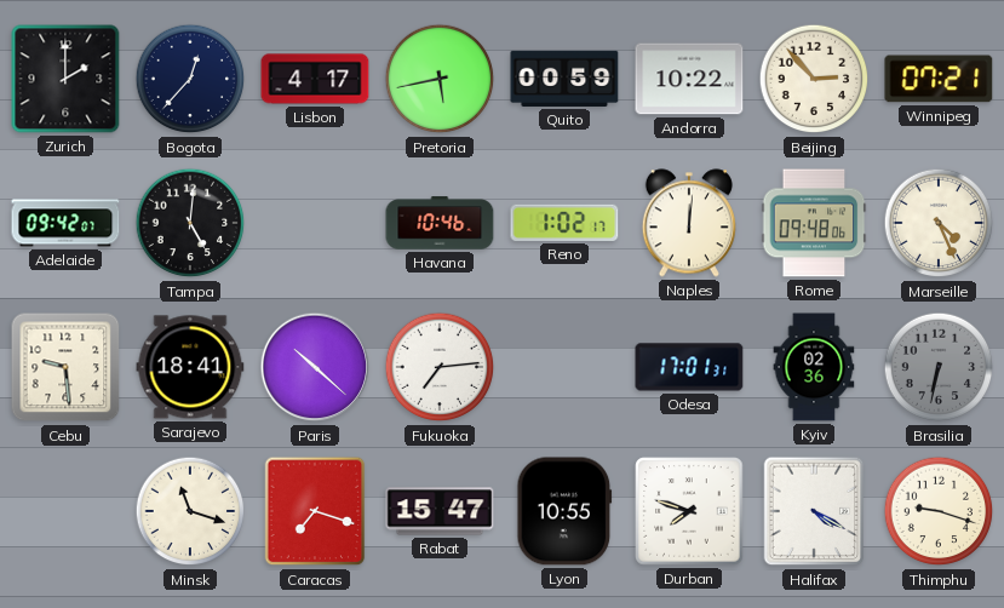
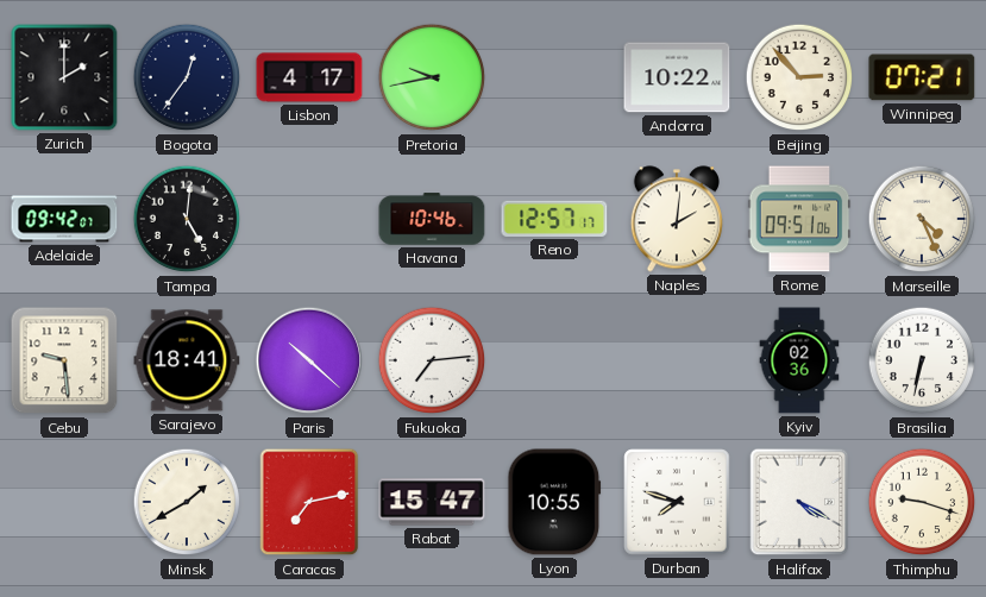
Bogota: 12:37 -> 12:36
Pretoria: 5:43 -> 9:43
Quito: 00:59 -> none
Reno: 1:02 -> 12:57
Naples: 12:01 -> 2:01
Rome: 09:48 -> 09:51
Odesa: 17:01 -> none
Brasilia dial: grey -> white
Minsk: 11:18 -> 1:40
Caracas: 7:18 -> 7:13
